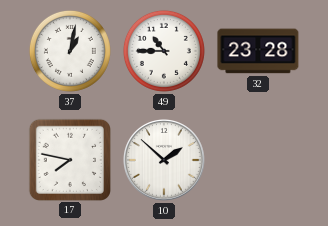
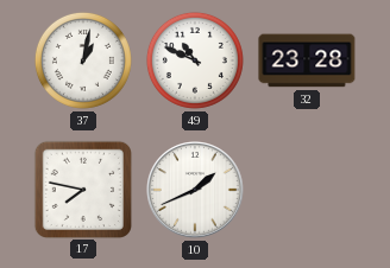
49: 10:45 -> 10:49
10: 1:52 -> 1:41
